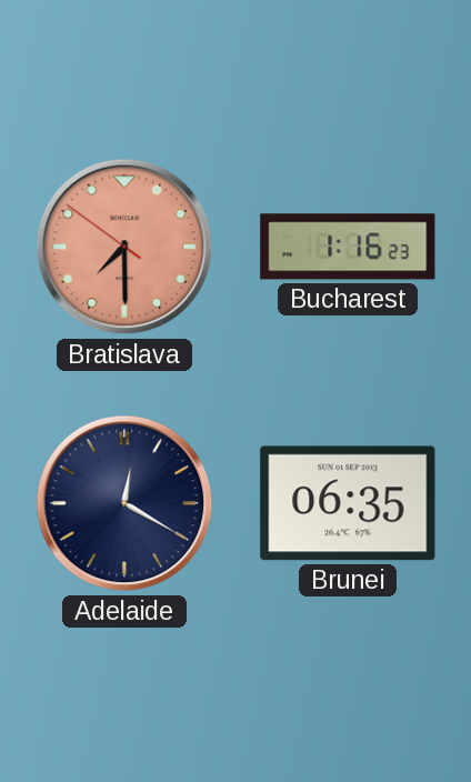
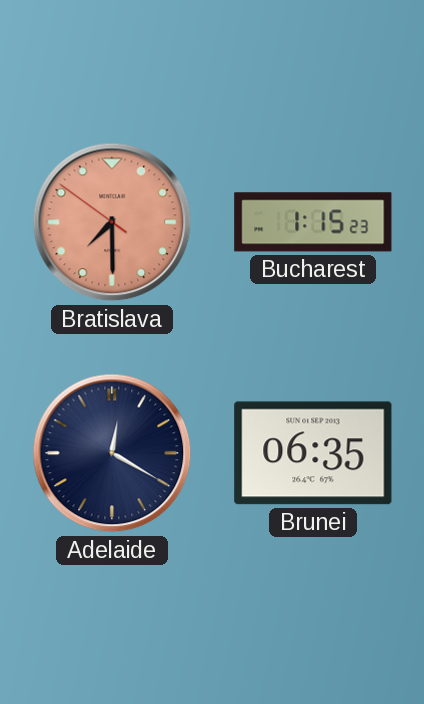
Bucharest: 1:16 -> 1:15
